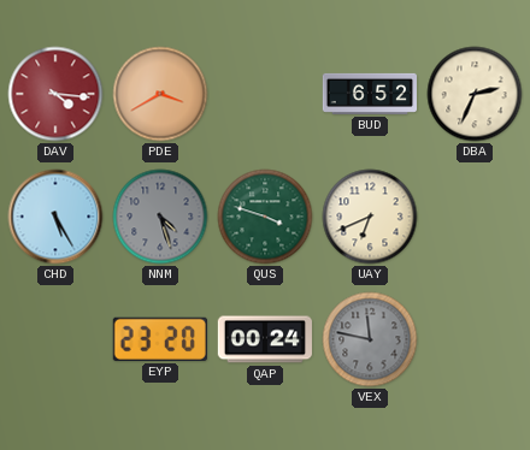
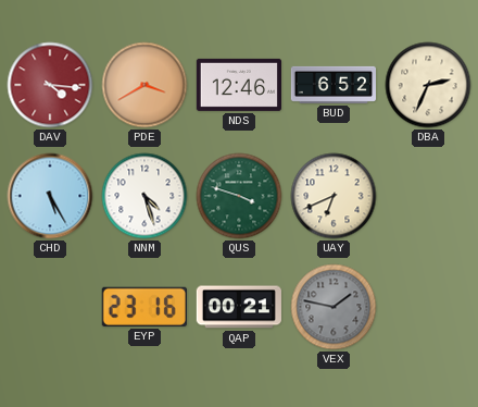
NDS: none -> 12:46
NNM dial: grey -> white
EYP: 23:20 -> 23:16
QAP: 00:24 -> 00:21
VEX: 11:47 -> 1:47
